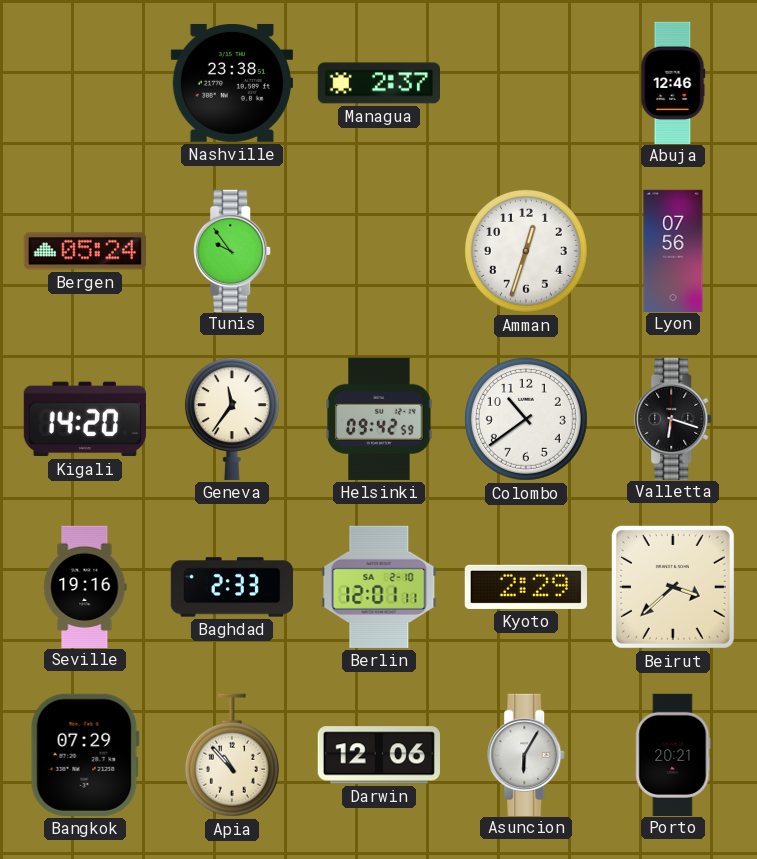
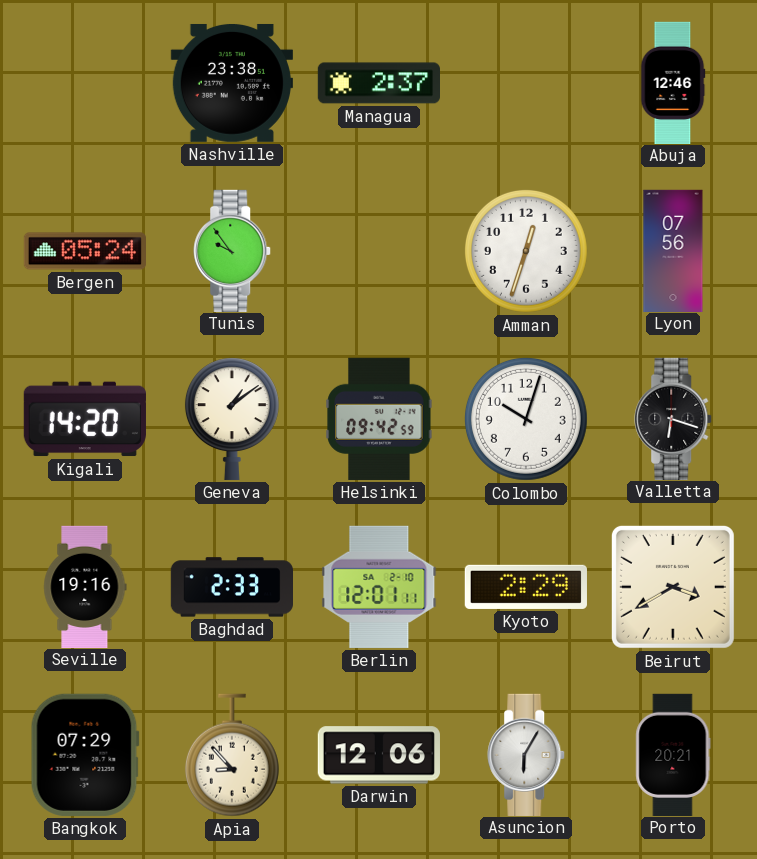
Geneva: 11:36 -> 1:09
Colombo: 10:39 -> 10:03
Beirut: 3:38 -> 3:40
Apia: 10:53 -> 8:53
